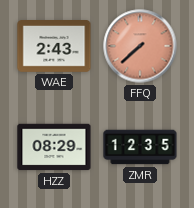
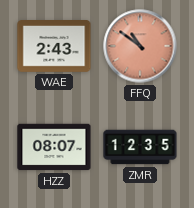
FFQ: 7:38 -> 10:51
HZZ: 08:29 -> 08:07
